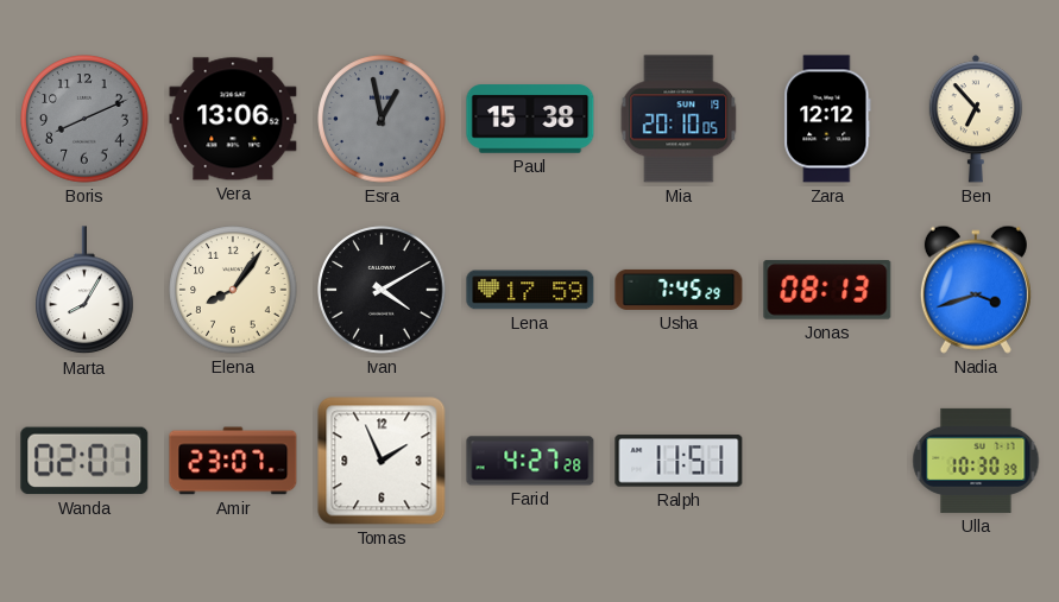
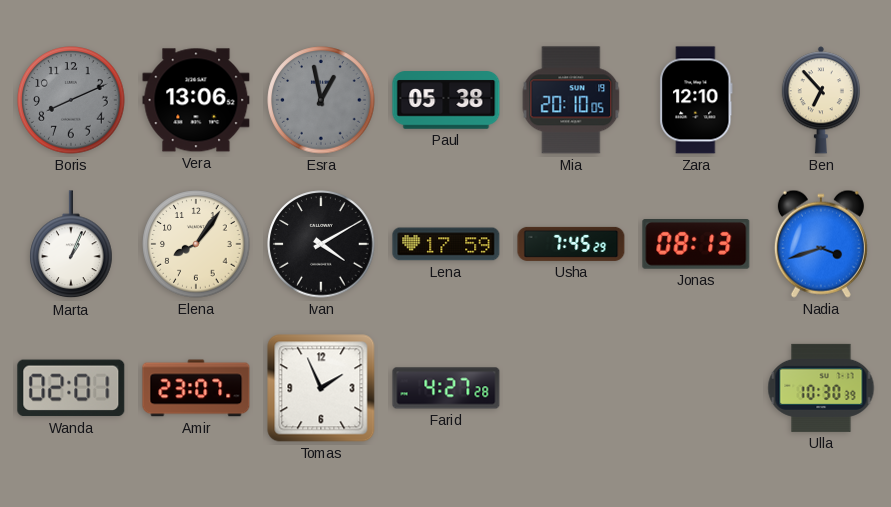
Paul: 15:38 -> 05:38
Zara: 12:12 -> 12:10
Marta: 8:05 -> 1:04
Ralph: 11:51 -> none
